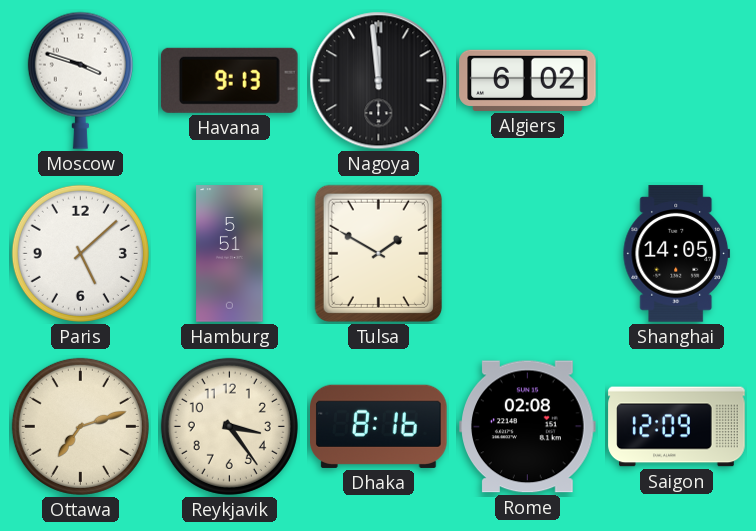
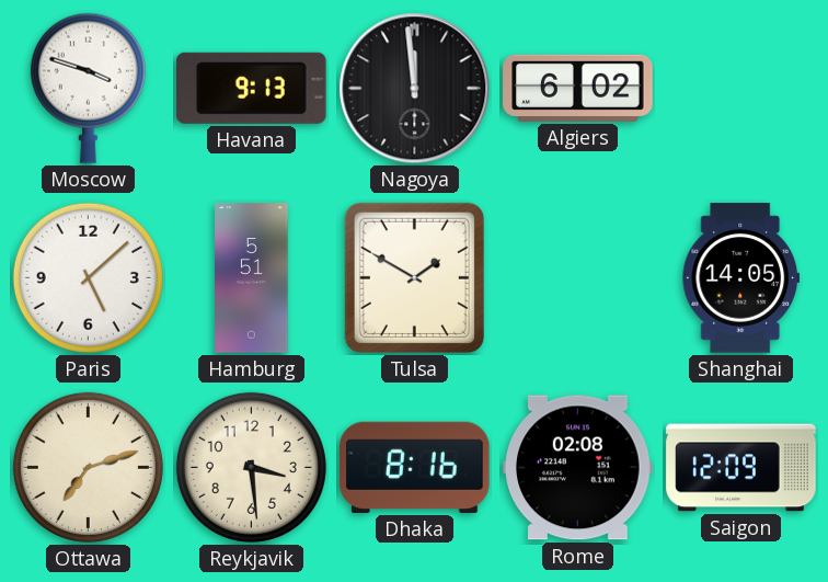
Reykjavik: 3:24 -> 3:29
